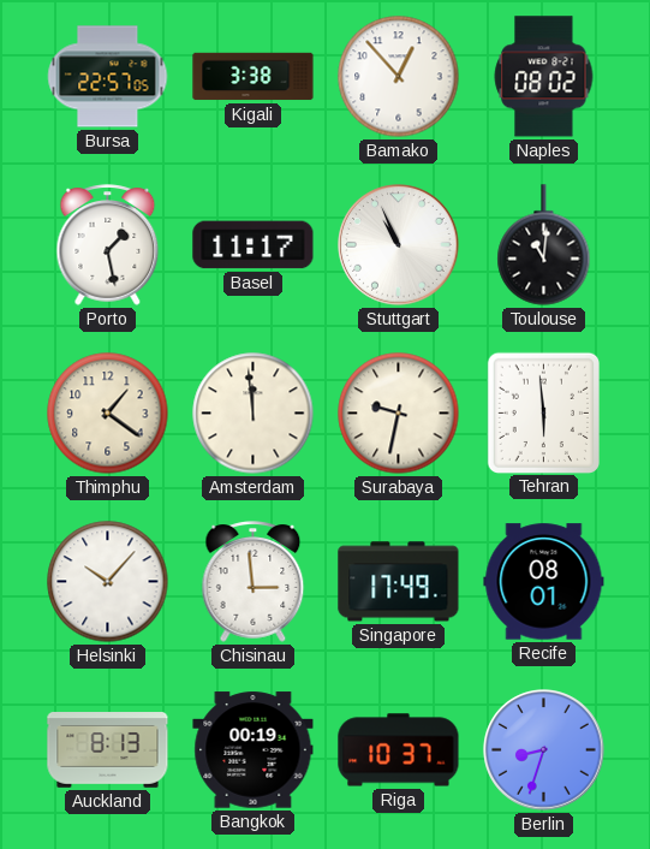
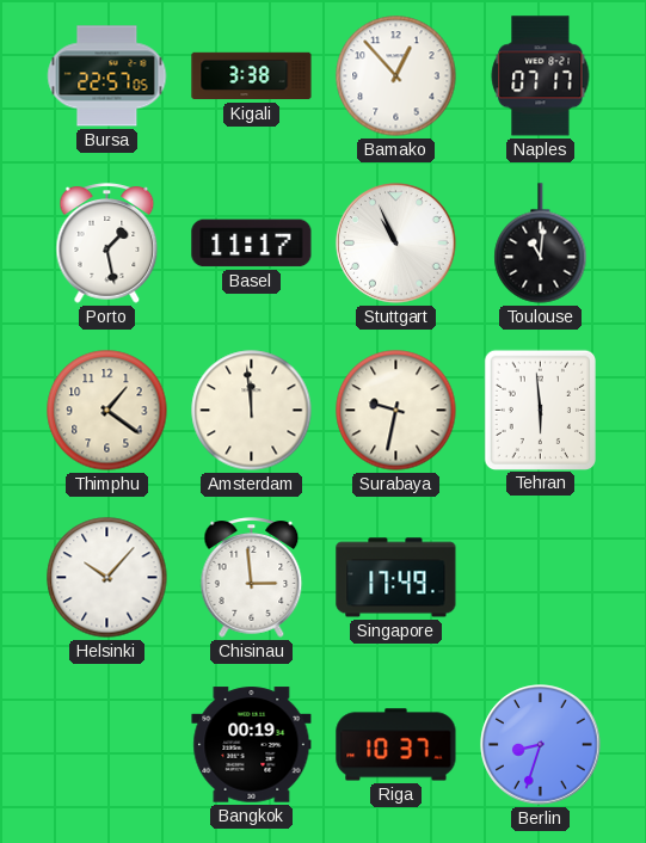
Naples: 08:02 -> 07:17
Recife: 08:01 -> none
Auckland: 8:13 -> none
